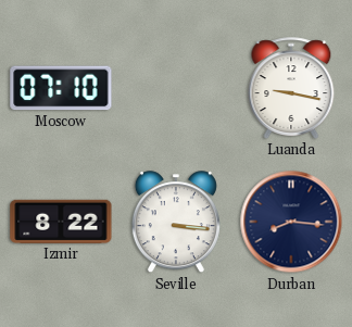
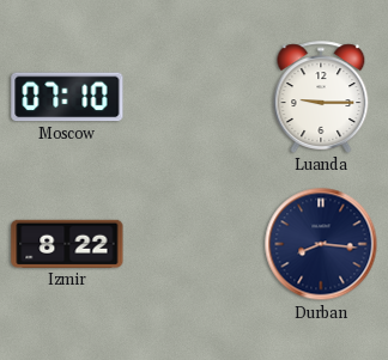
Luanda: 9:17 -> 9:15
Seville: 3:16 -> none
